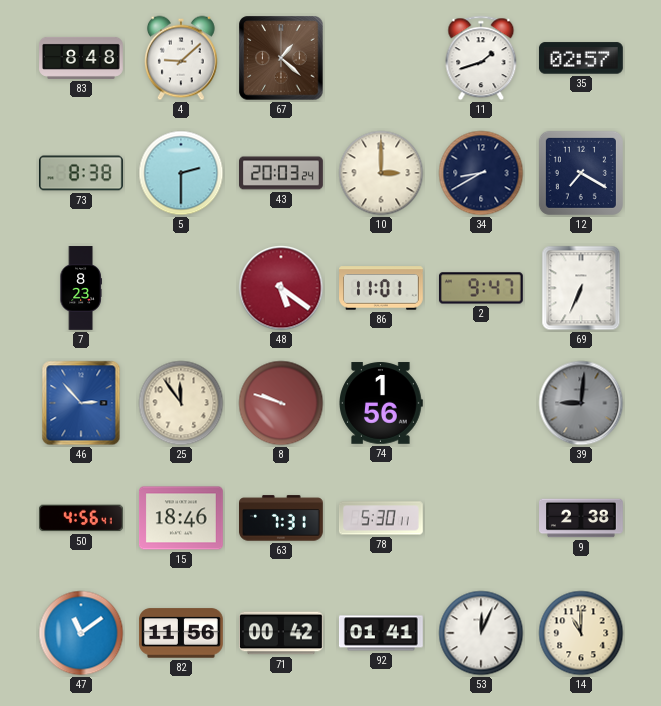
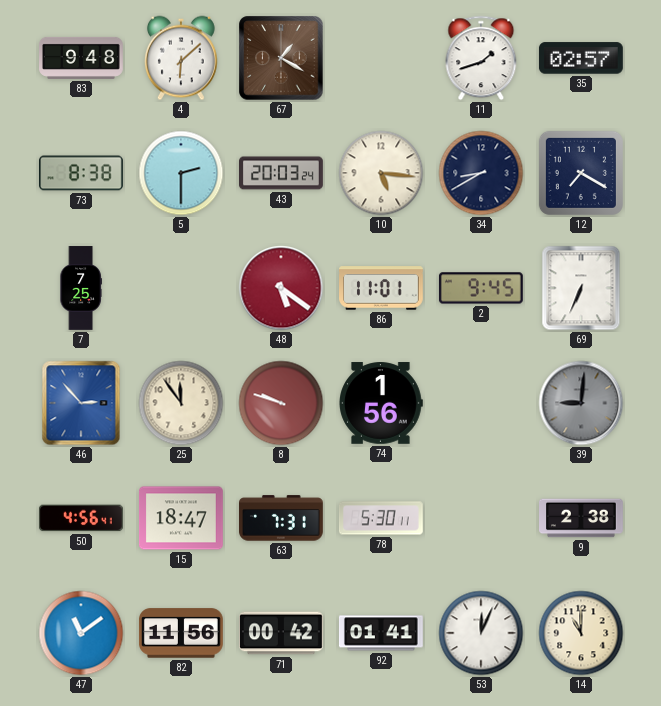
83: 8:48 -> 9:48
4: 9:08 -> 6:08
67: 1:22 -> 1:20
10: 3:00 -> 5:16
7: 8:23 -> 7:25
2: 9:47 -> 9:45
15: 18:46 -> 18:47
